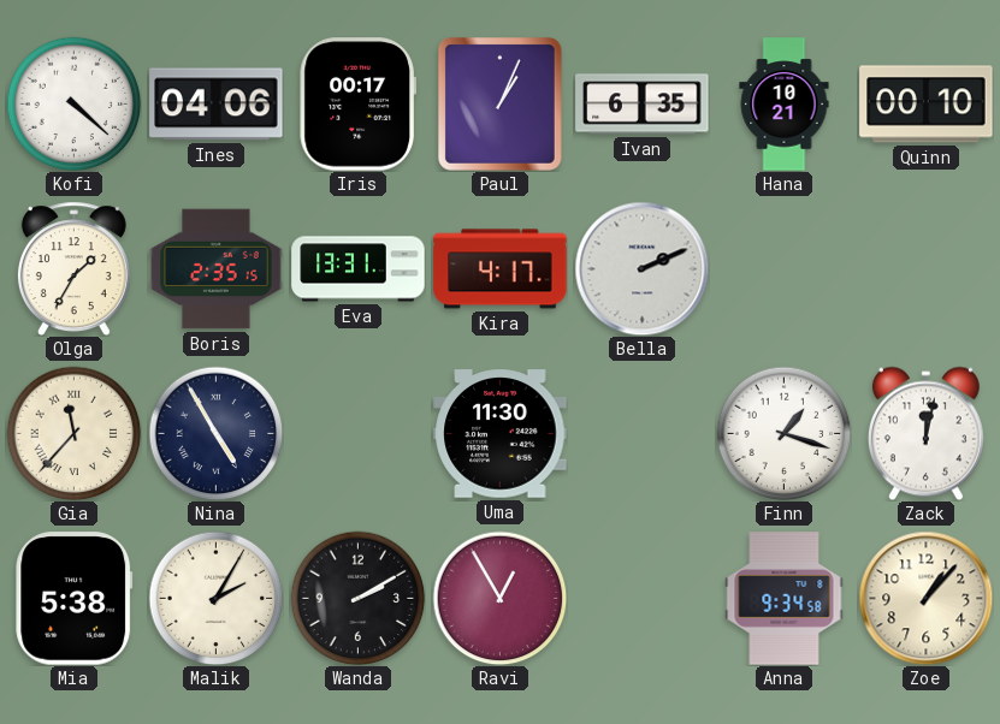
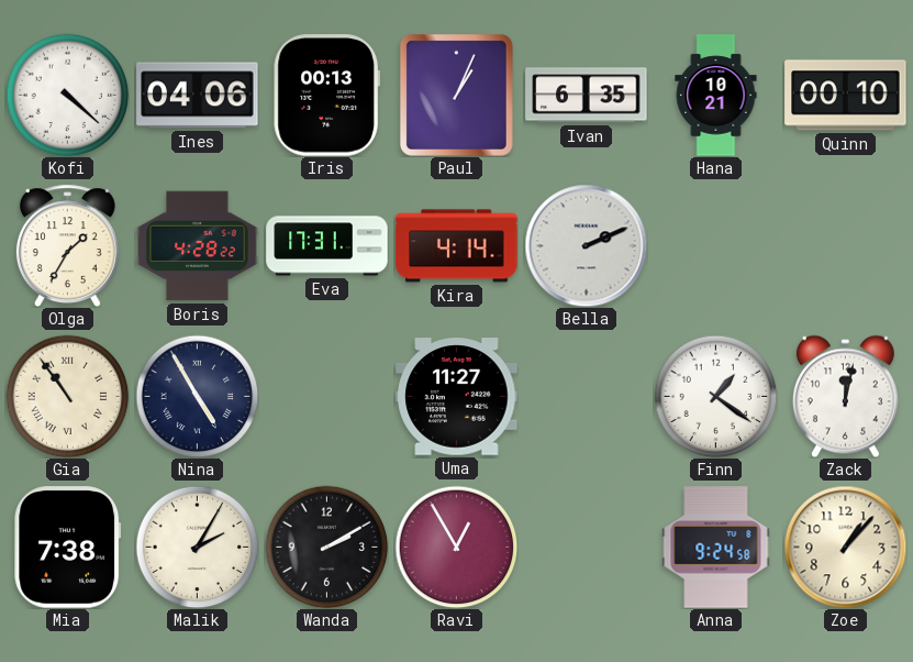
Iris: 00:17 -> 00:13
Boris: 2:35 -> 4:28
Eva: 13:31 -> 17:31
Kira: 4:17 -> 4:14
Gia: 11:37 -> 10:54
Uma: 11:30 -> 11:27
Finn: 1:18 -> 1:21
Mia: 5:38 -> 7:38
Anna: 9:34 -> 9:24
